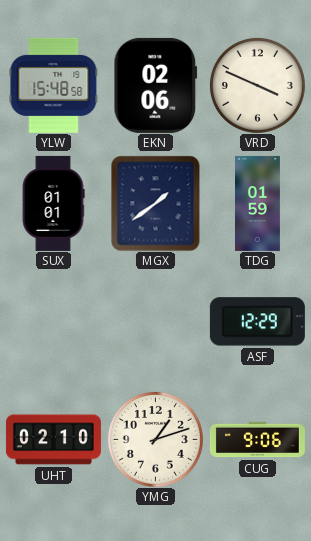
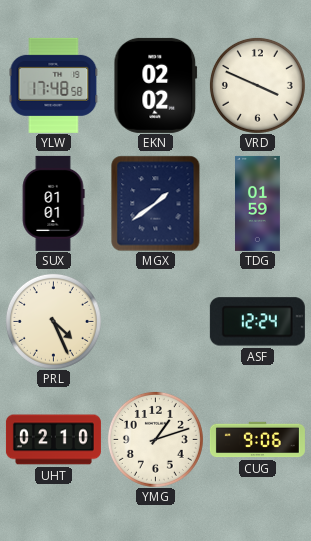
YLW: 15:48 -> 17:48
EKN: 02:06 -> 02:02
PRL: none -> 4:26
ASF: 12:29 -> 12:24
